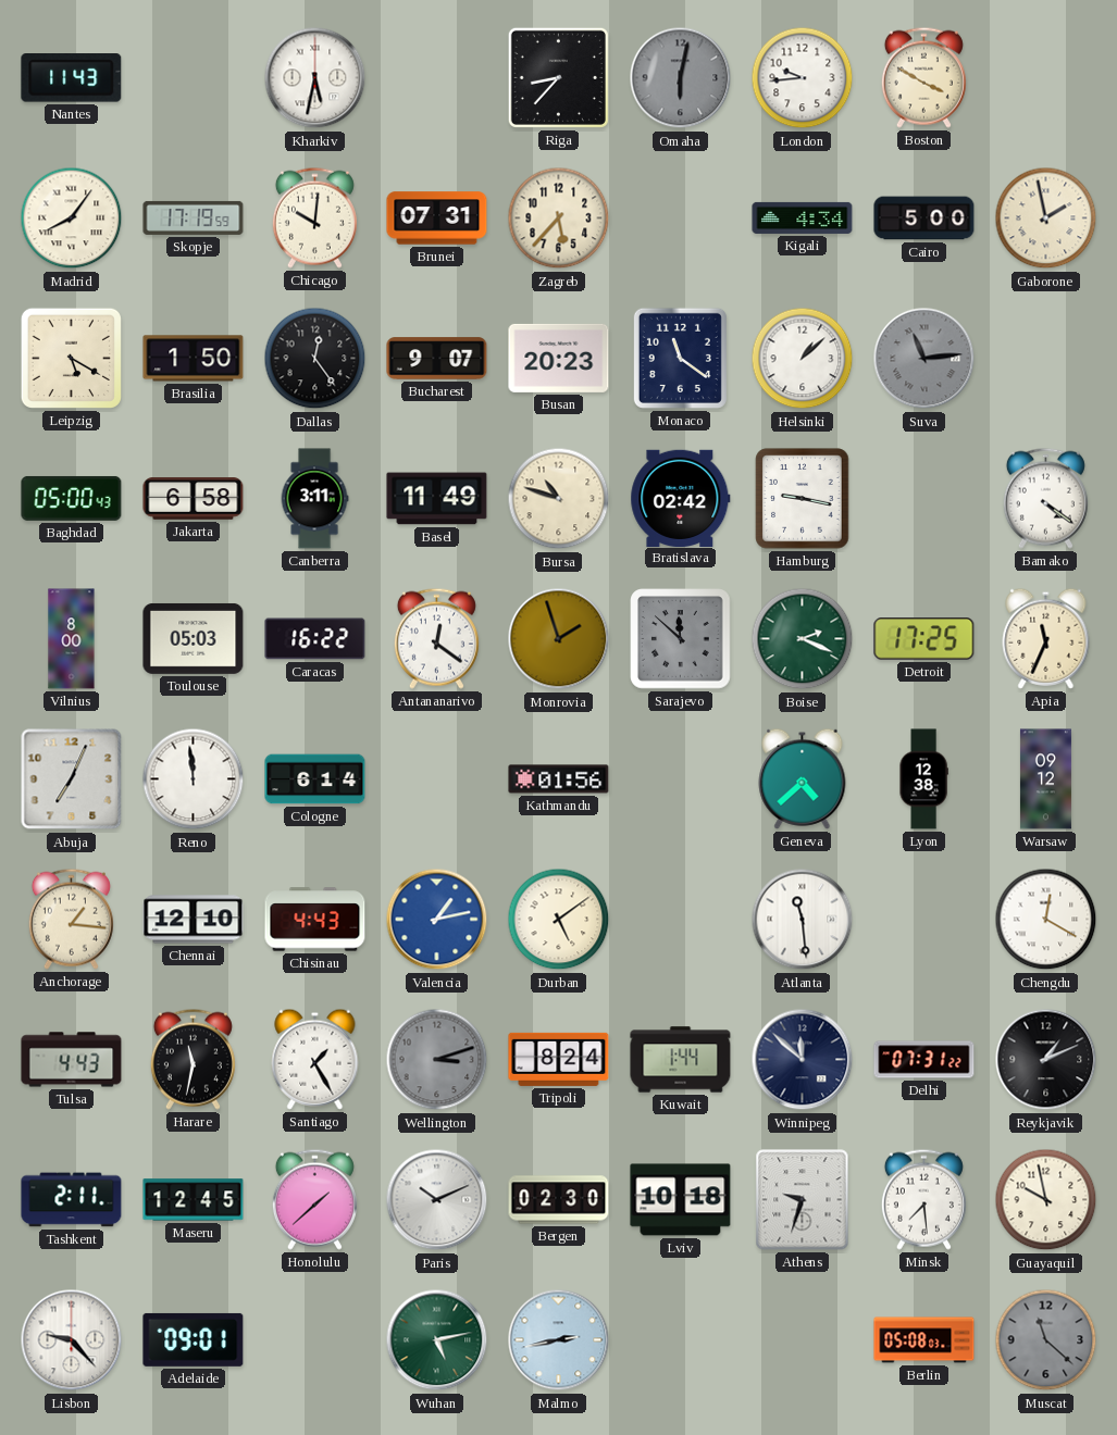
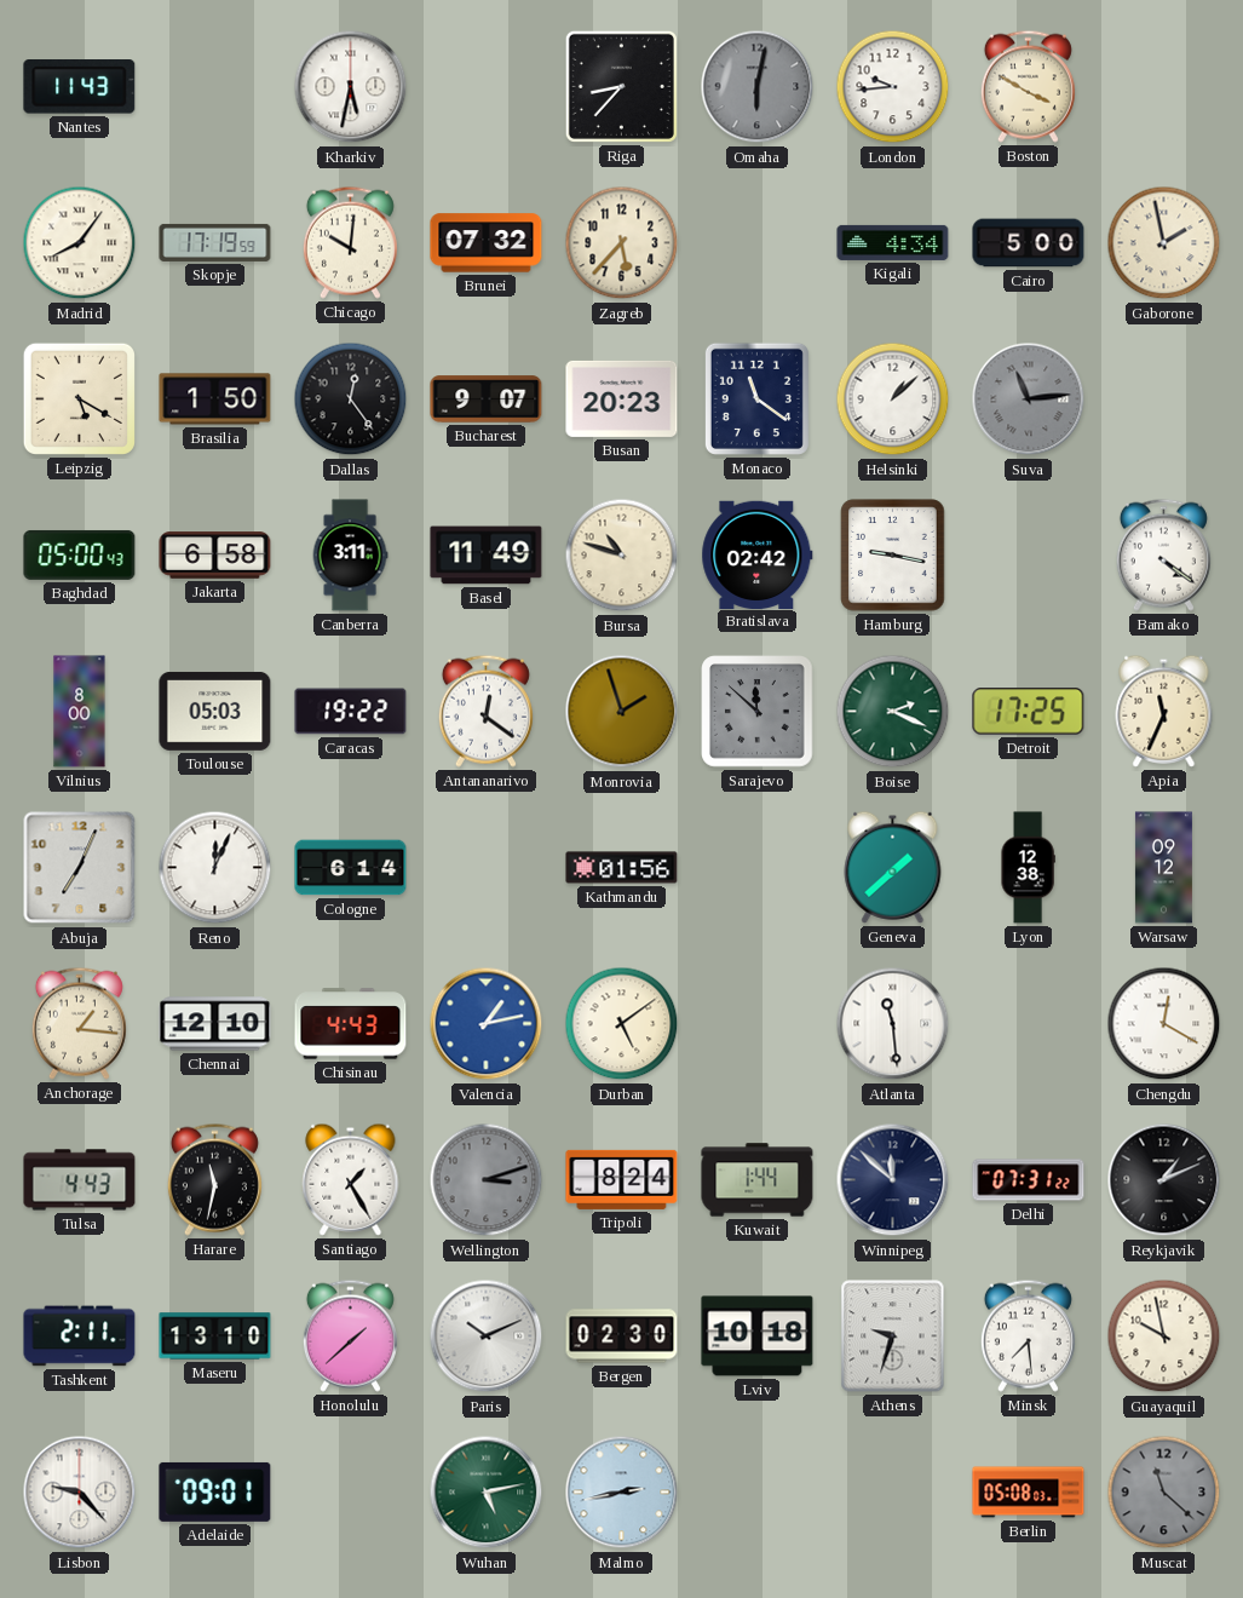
Brunei: 07:31 -> 07:32
Caracas: 16:22 -> 19:22
Reno: 11:59 -> 12:04
Geneva: 4:38 -> 1:38
Maseru: 12:45 -> 13:10
